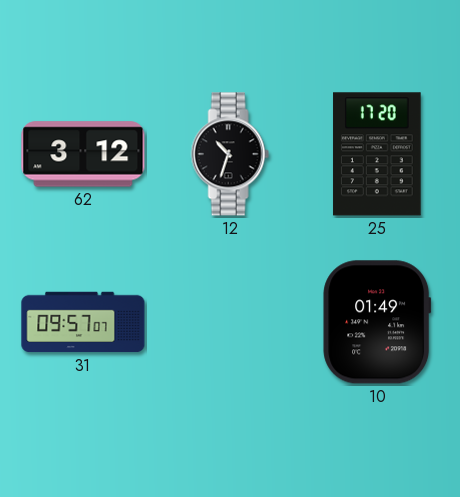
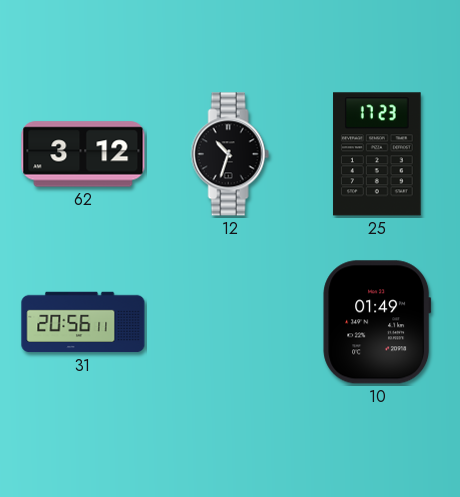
25: 17:20 -> 17:23
31: 09:57 -> 20:56
